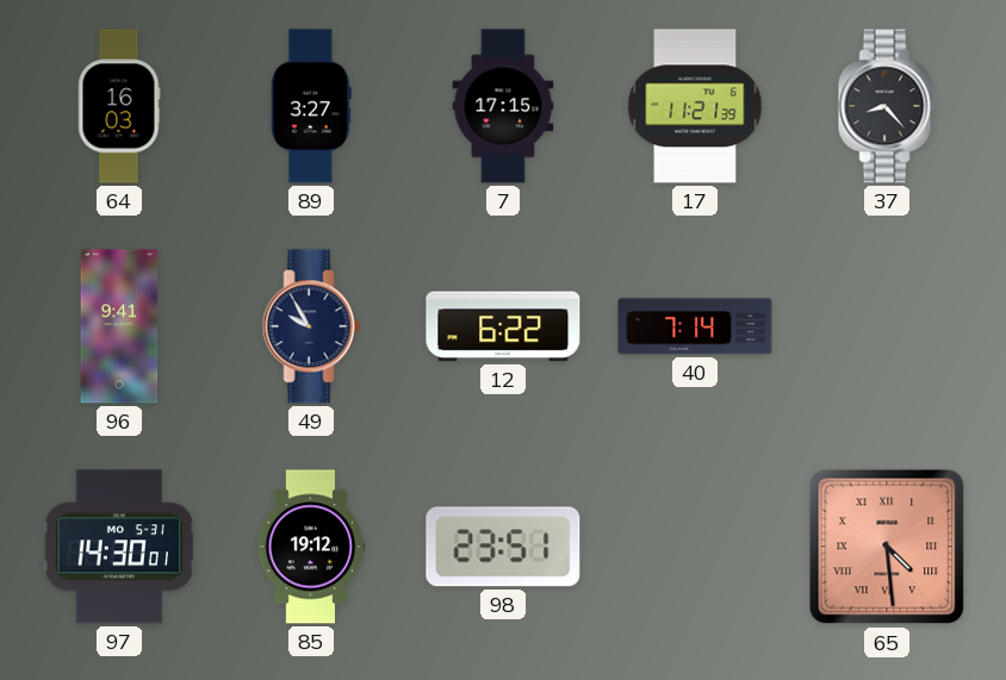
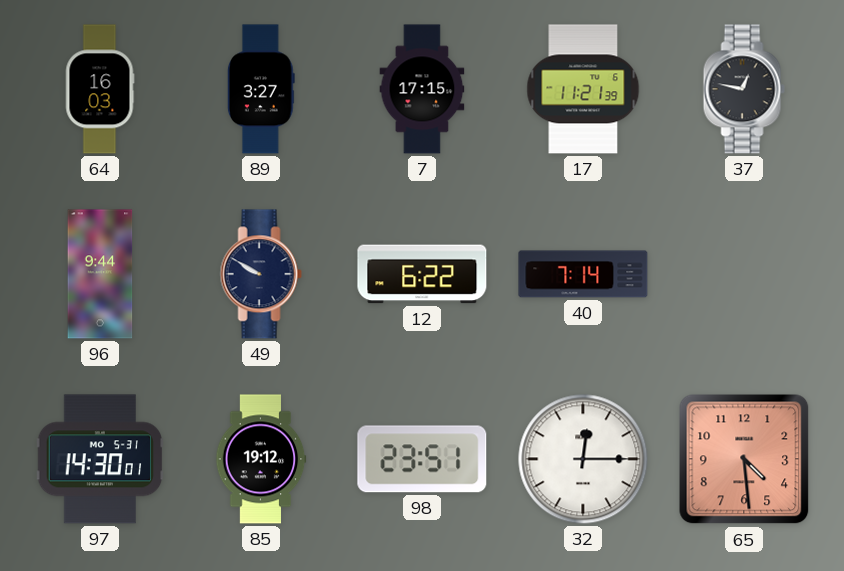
37: 8:23 -> 12:47
96: 9:41 -> 9:44
49: 9:55 -> 9:50
32: none -> 12:15
65 numerals: Roman -> Arabic
